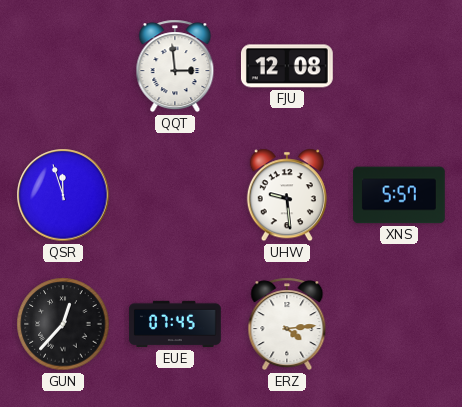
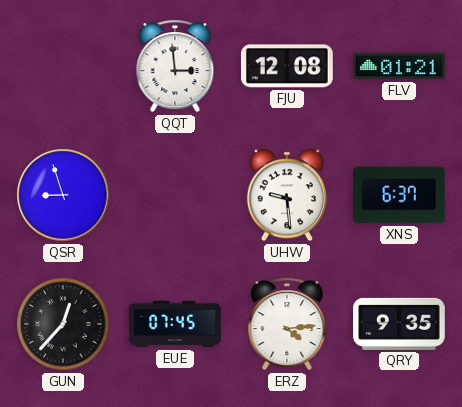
FLV: none -> 01:21
QSR: 11:57 -> 8:57
XNS: 5:57 -> 6:37
QRY: none -> 9:35
